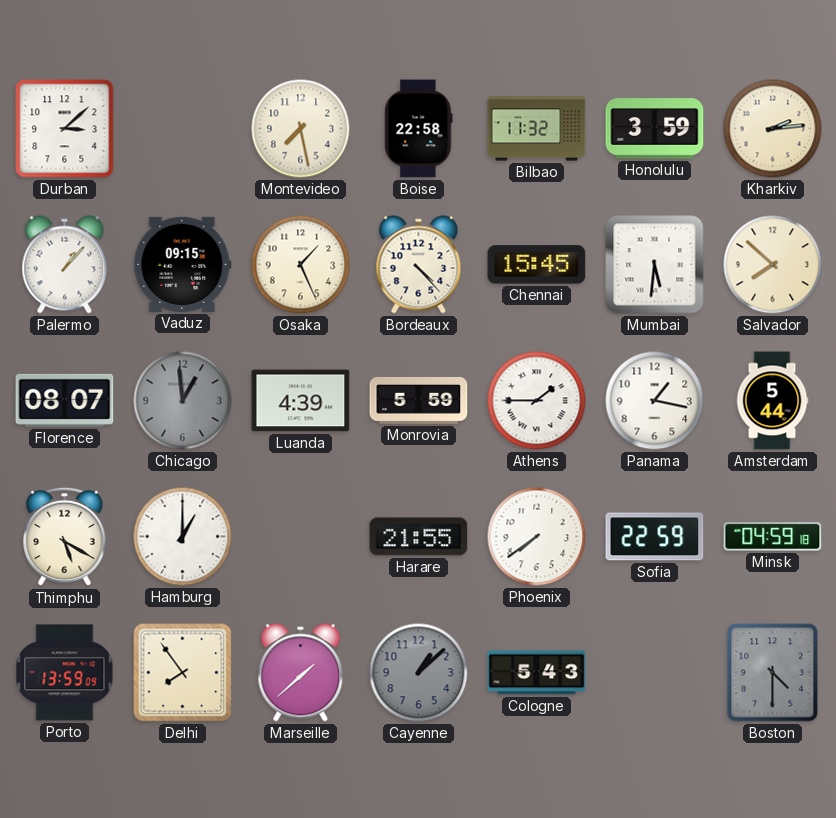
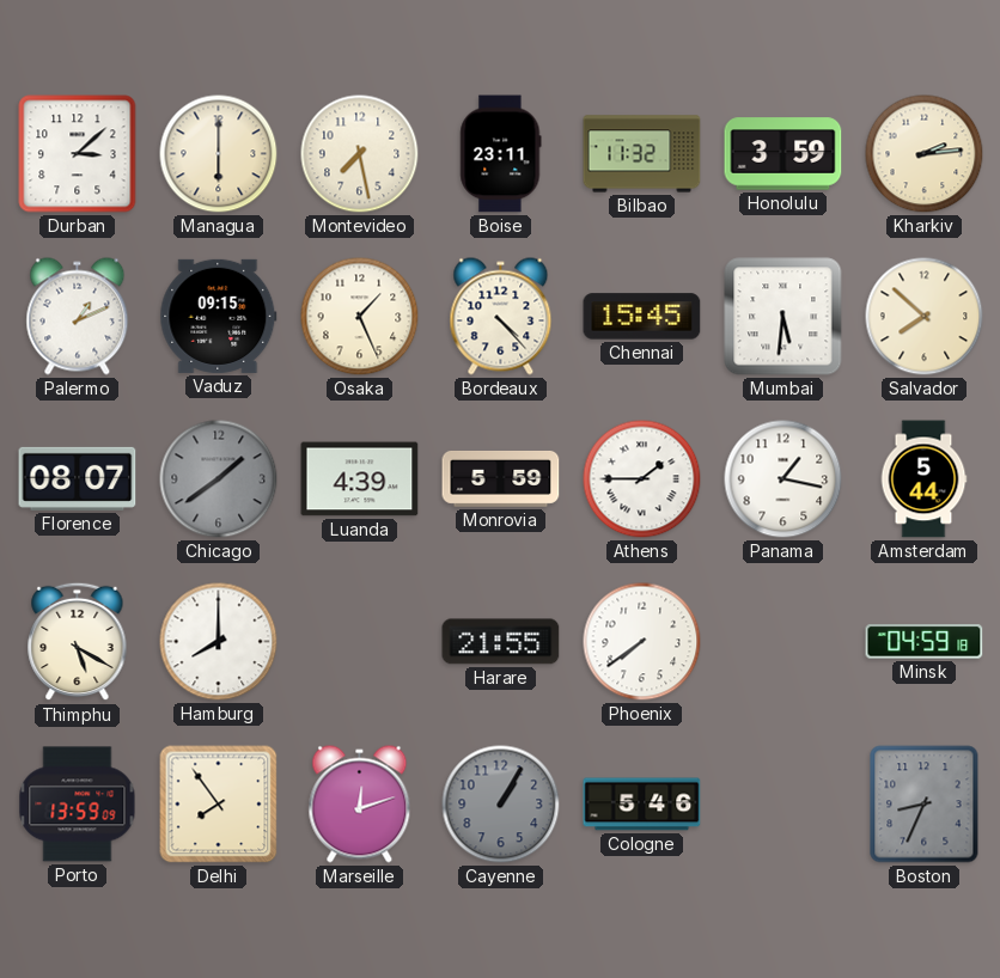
Managua: none -> 6:00
Boise: 22:58 -> 23:11
Palermo: 1:07 -> 1:11
Chicago: 12:59 -> 1:39
Hamburg: 1:00 -> 8:00
Sofia: 22:59 -> none
Marseille: 1:38 -> 12:12
Cayenne: 1:08 -> 1:05
Cologne: 5:43 -> 5:46
Boston: 4:30 -> 8:34
